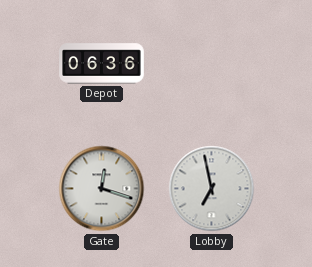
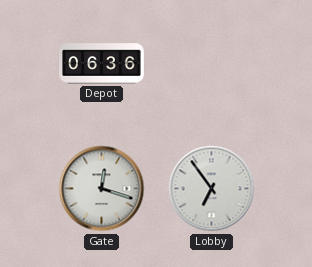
Lobby: 6:58 -> 6:54
